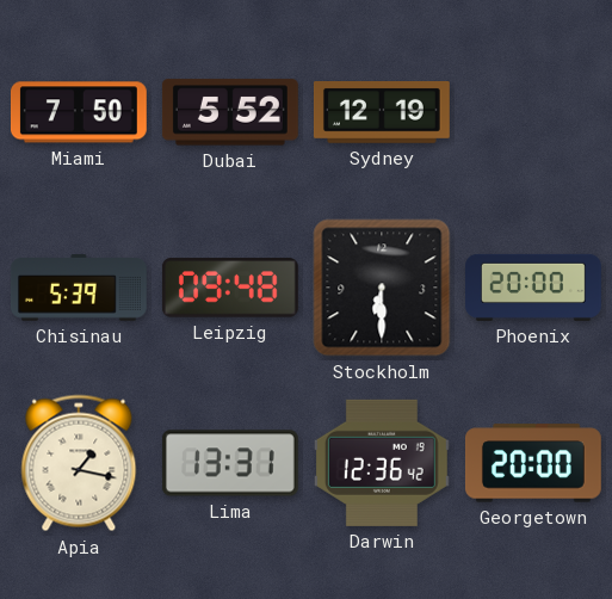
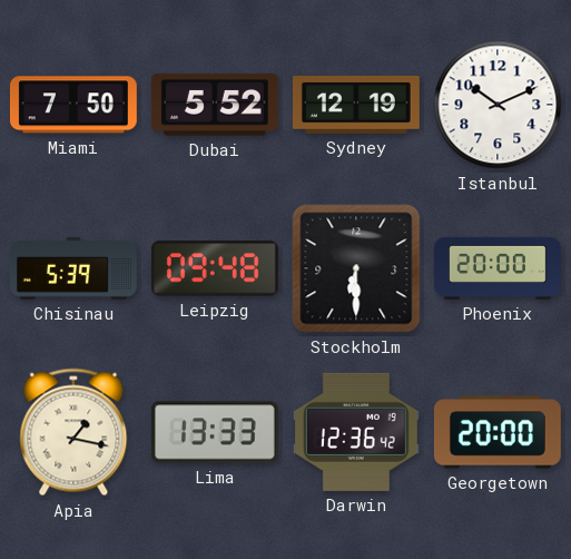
Istanbul: none -> 10:11
Lima: 13:31 -> 13:33
